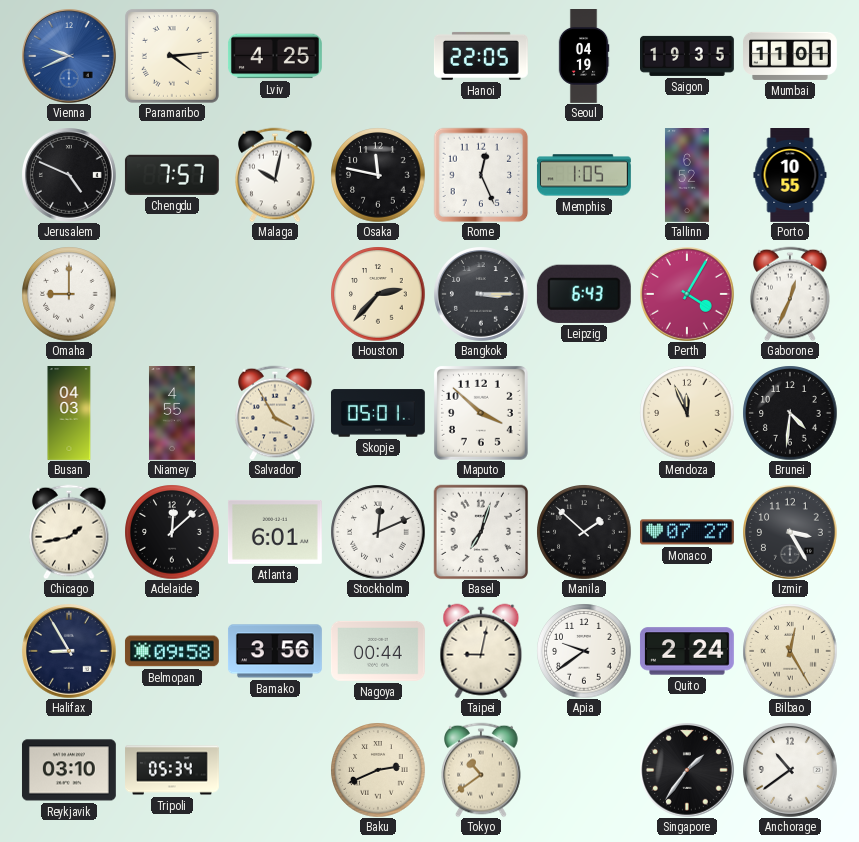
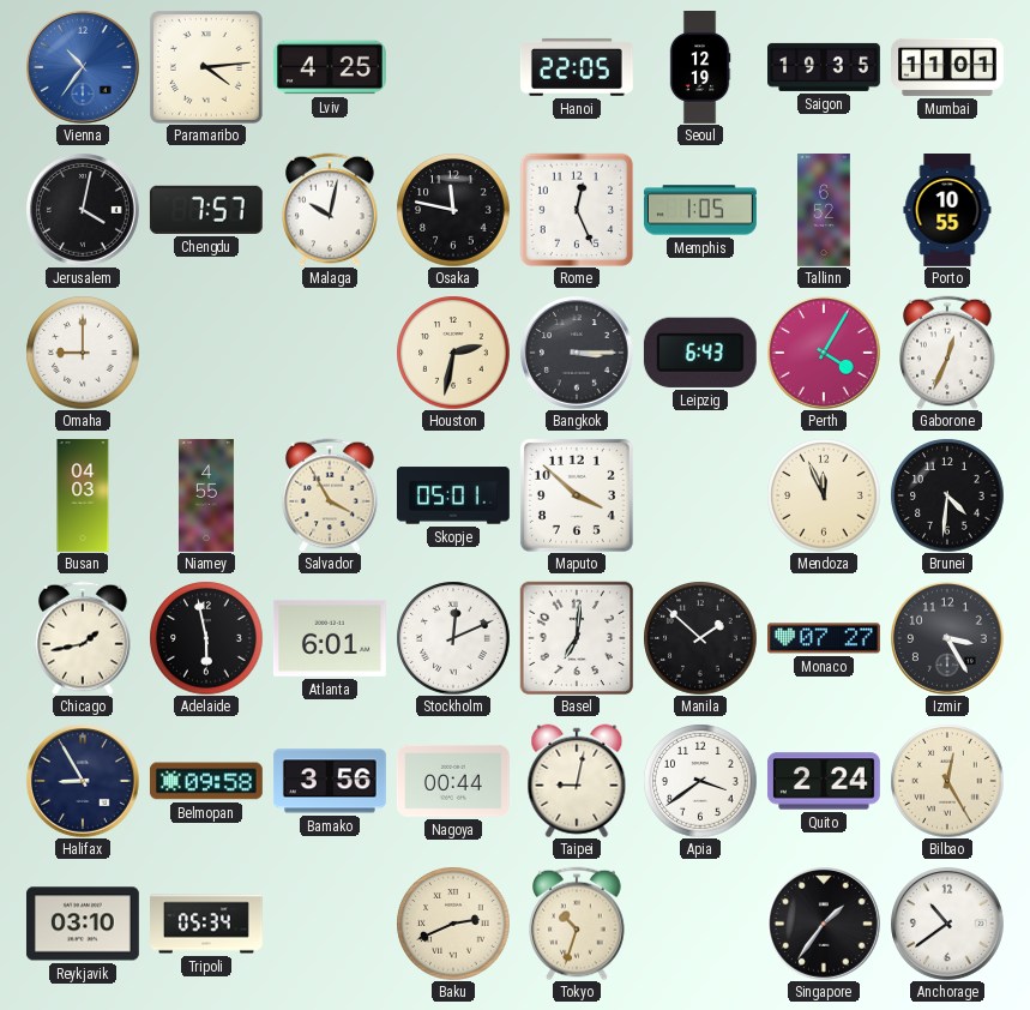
Vienna: 9:41 -> 10:36
Seoul: 04:19 -> 12:19
Jerusalem: 4:49 -> 4:02
Houston: 2:37 -> 2:32
Adelaide: 12:08 -> 5:58
Basel: 7:03 -> 7:01
Apia: 9:39 -> 3:39
Tokyo: 10:39 -> 10:33
